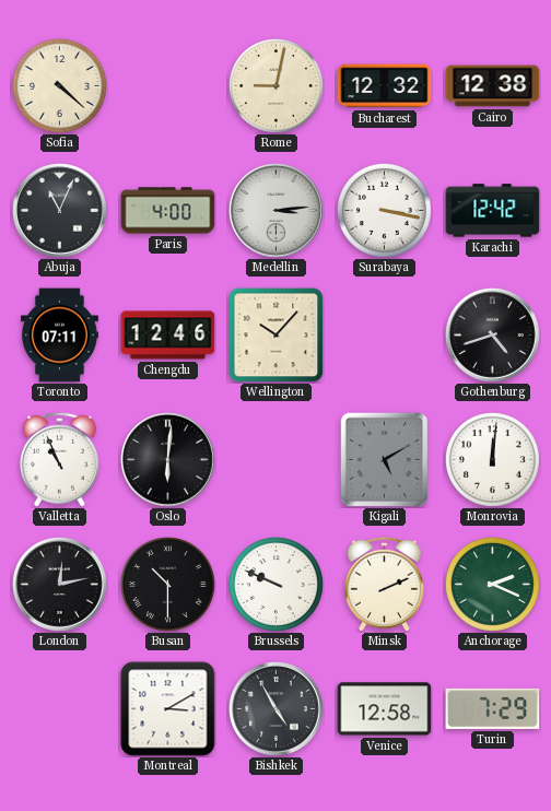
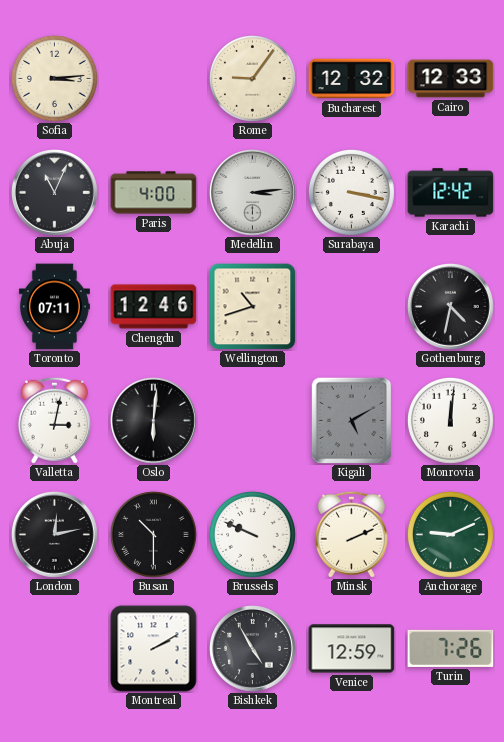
Sofia: 4:22 -> 3:14
Rome: 9:02 -> 9:06
Cairo: 12:38 -> 12:33
Wellington: 10:07 -> 10:42
Gothenburg: 4:42 -> 4:32
Valletta: 10:56 -> 3:02
Anchorage: 2:19 -> 9:11
Montreal: 3:10 -> 2:10
Venice: 12:58 -> 12:59
Turin: 7:29 -> 7:26
